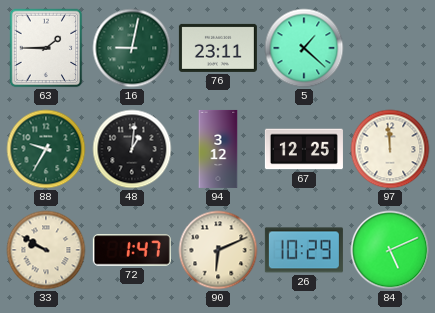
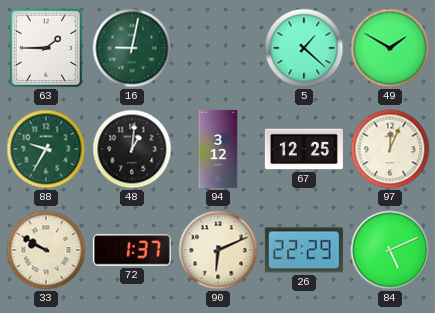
76: 23:11 -> none
49: none -> 1:50
97: 11:59 -> 12:04
72: 1:47 -> 1:37
26: 10:29 -> 22:29
